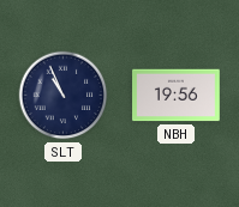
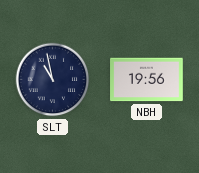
SLT: 10:56 -> 10:58
